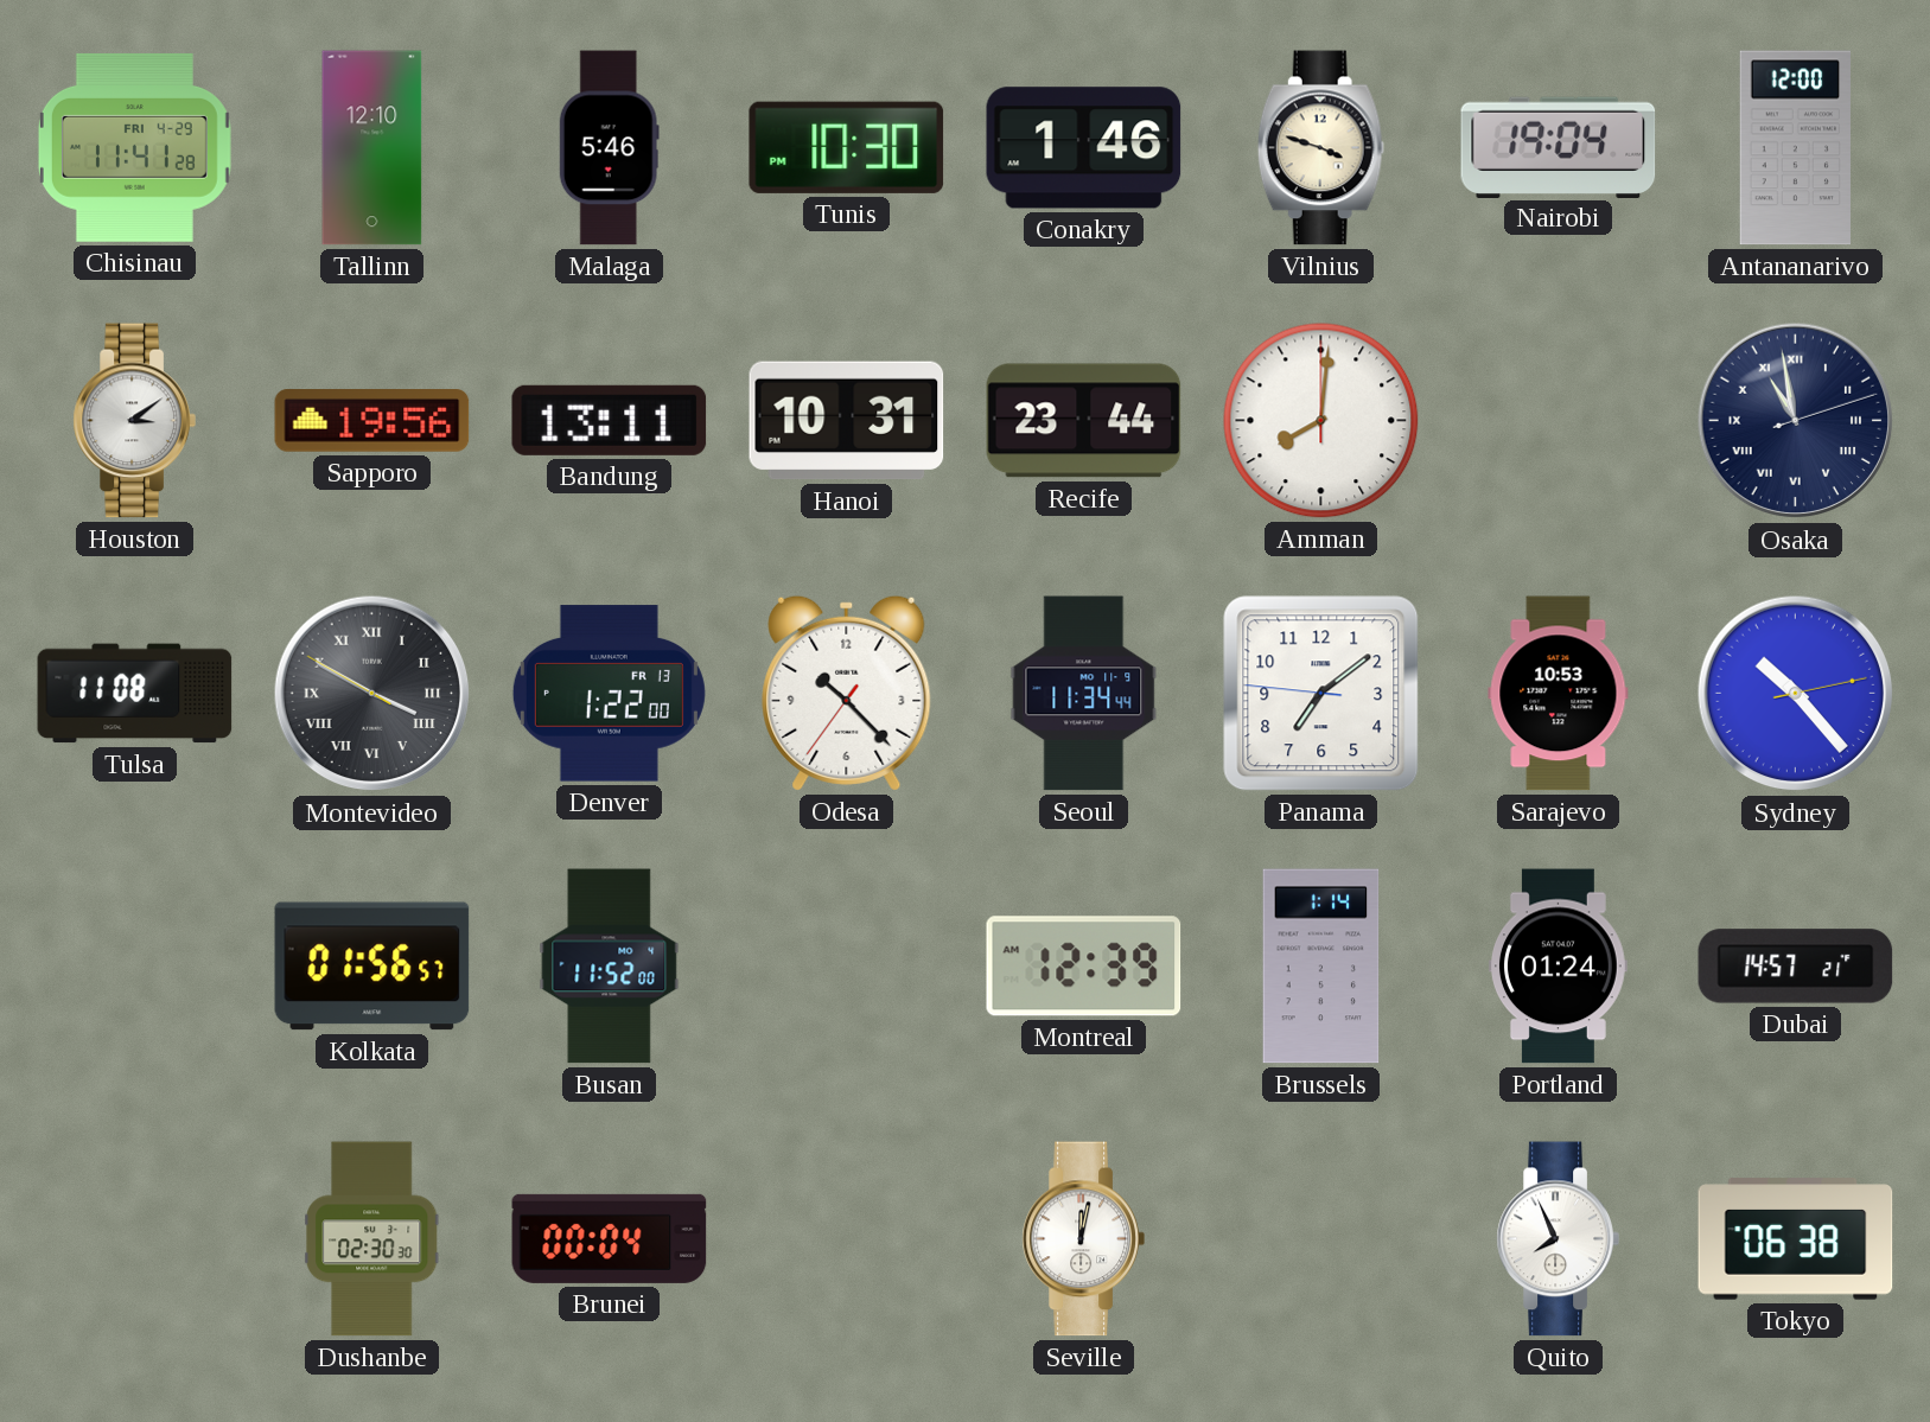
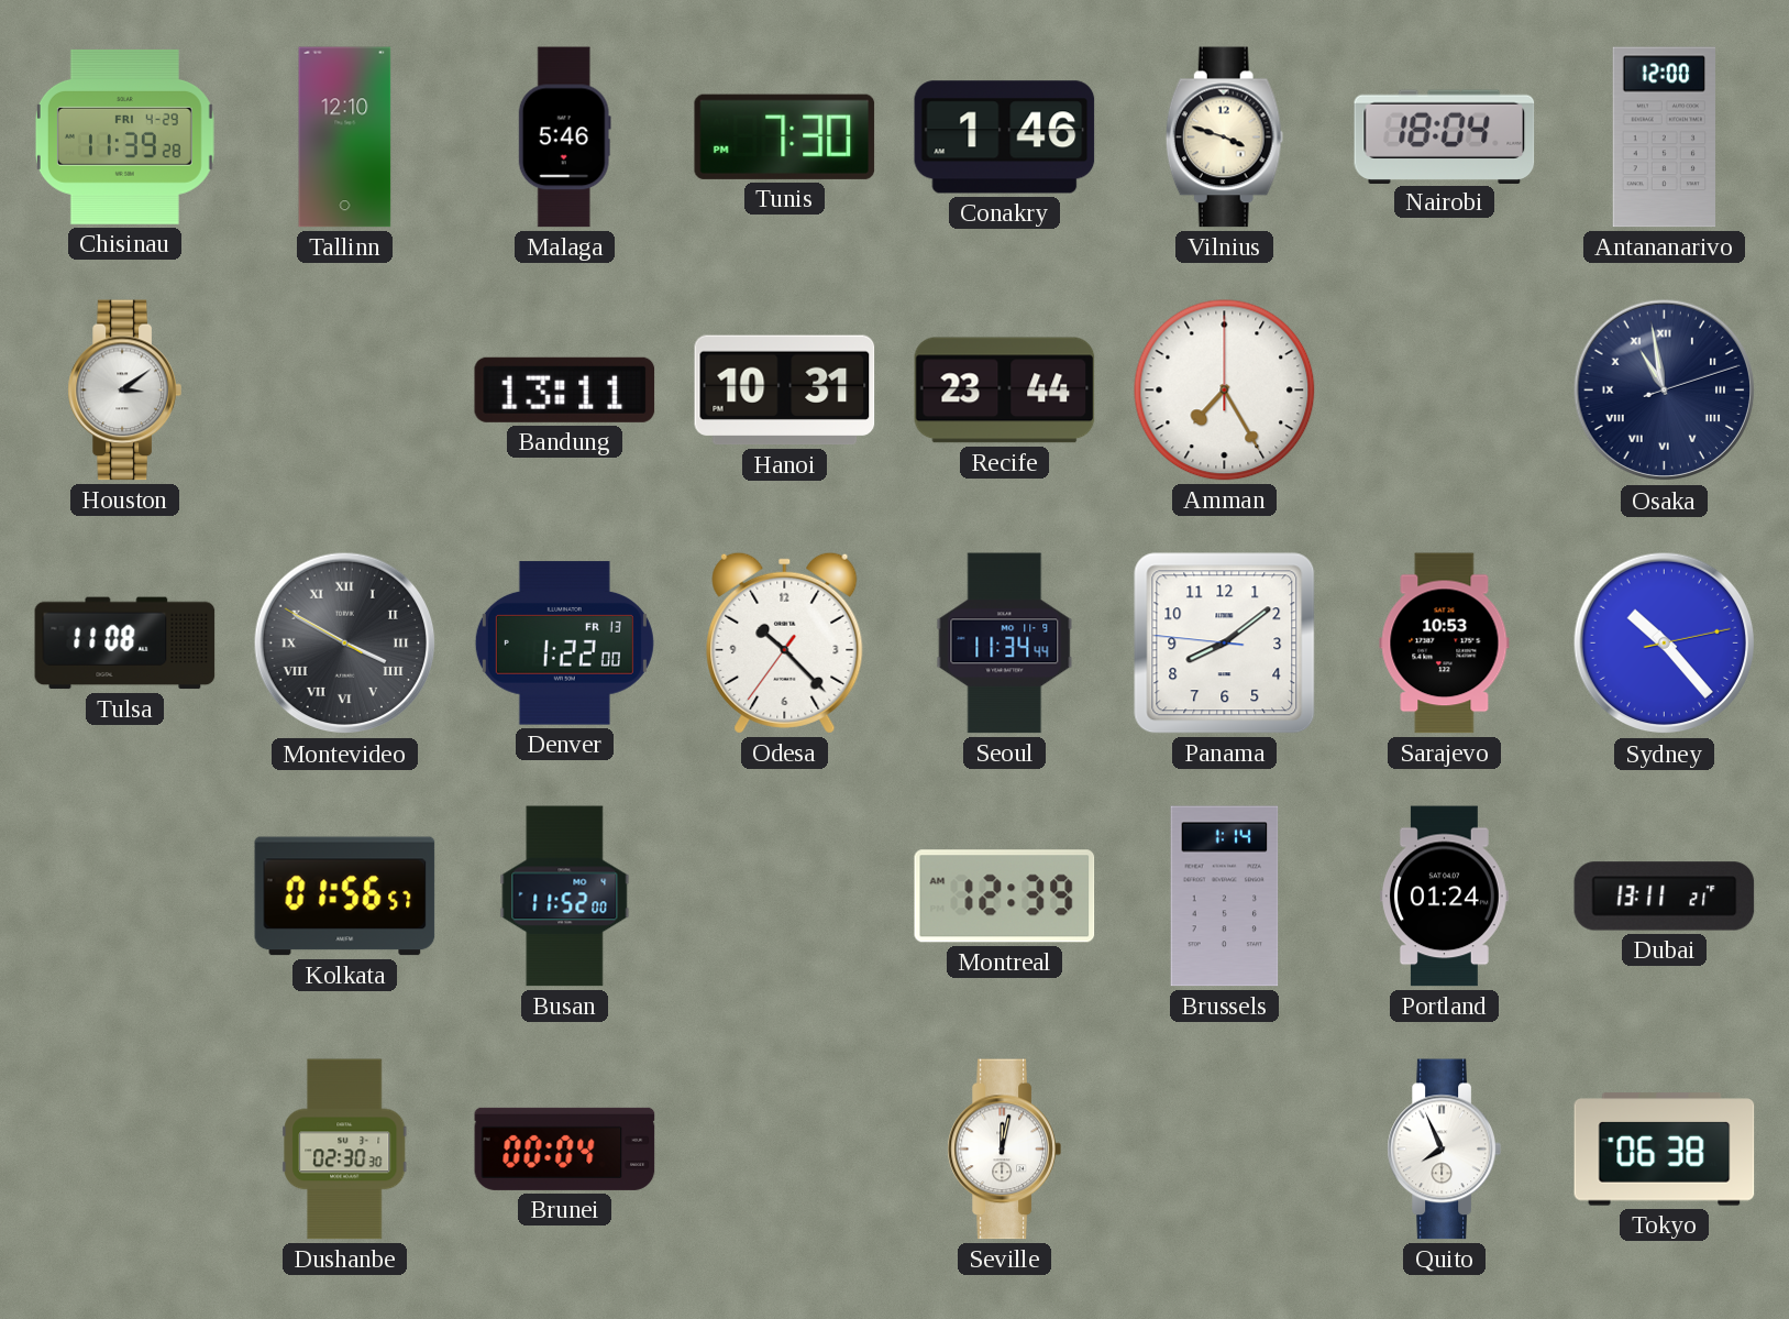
Chisinau: 11:41 -> 11:39
Tunis: 10:30 -> 7:30
Nairobi: 19:04 -> 18:04
Sapporo: 19:56 -> none
Amman: 8:01 -> 7:25
Panama: 7:08 -> 8:08
Dubai: 14:57 -> 13:11
